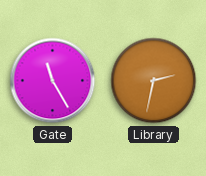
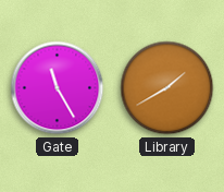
Library: 2:32 -> 1:40
